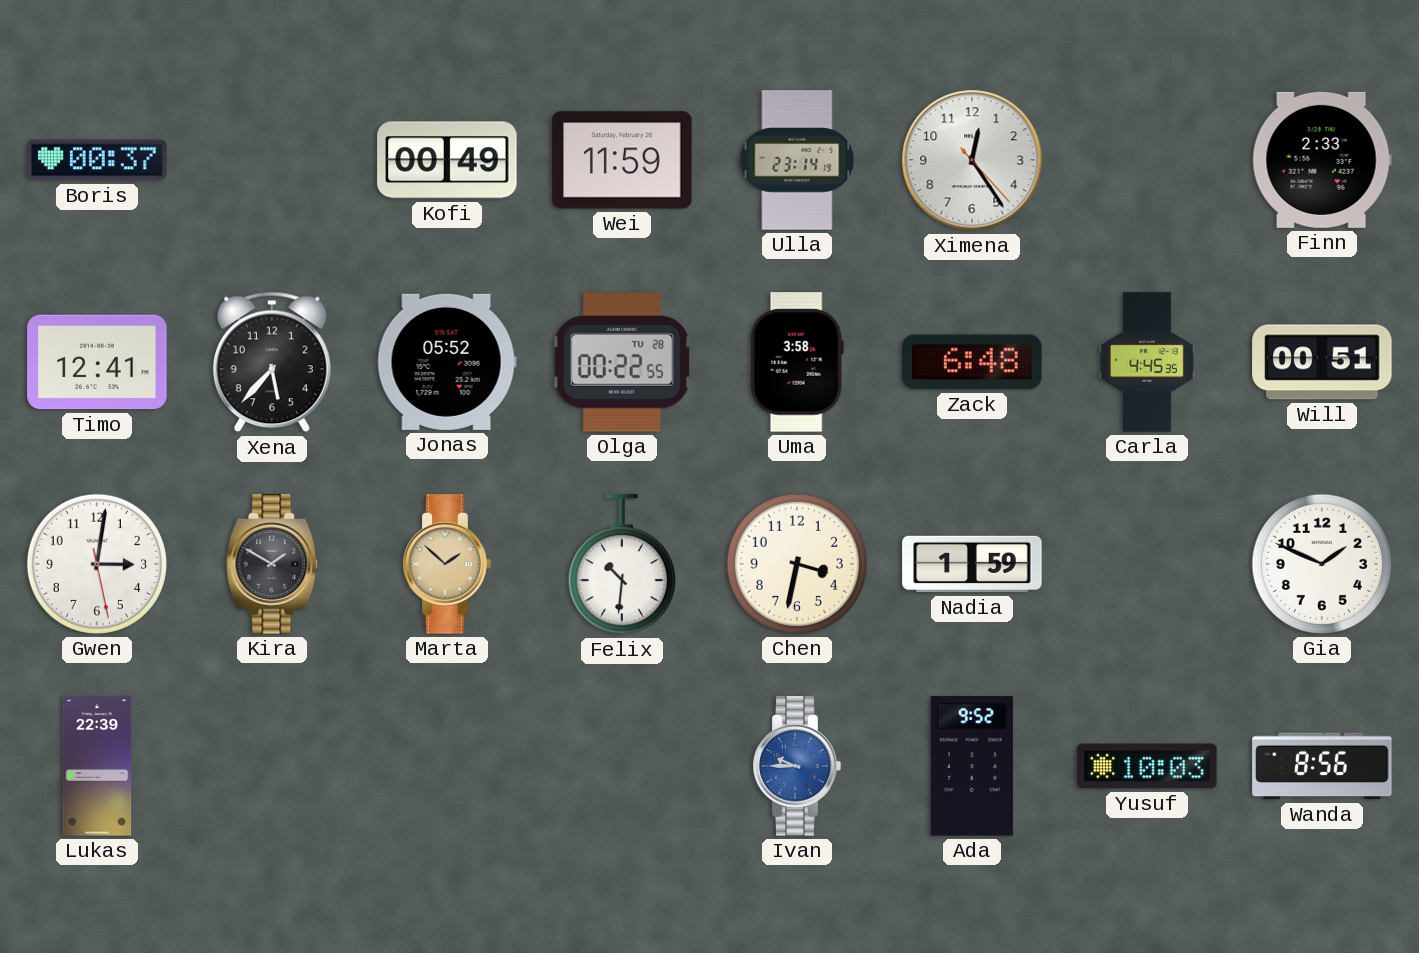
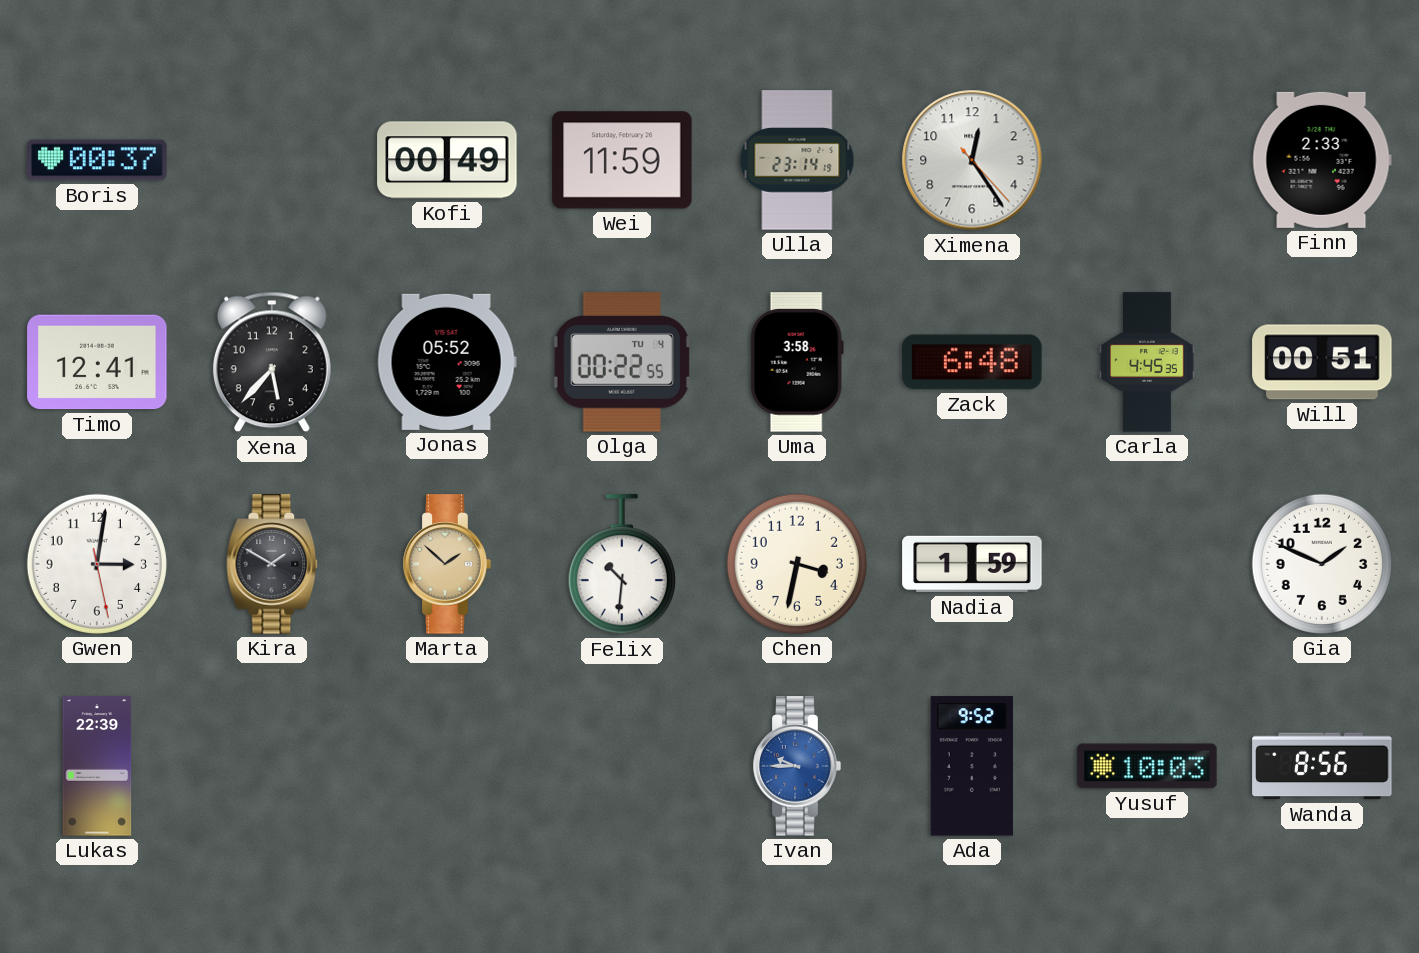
Olga date: TU 28 -> TU 4
